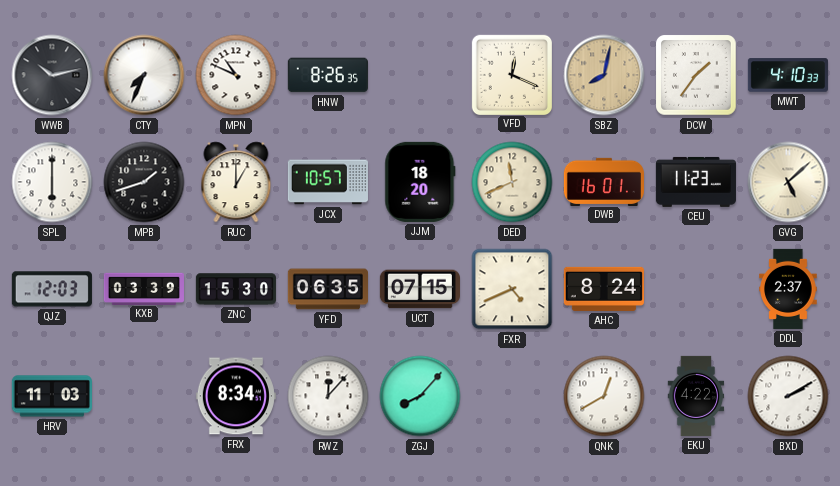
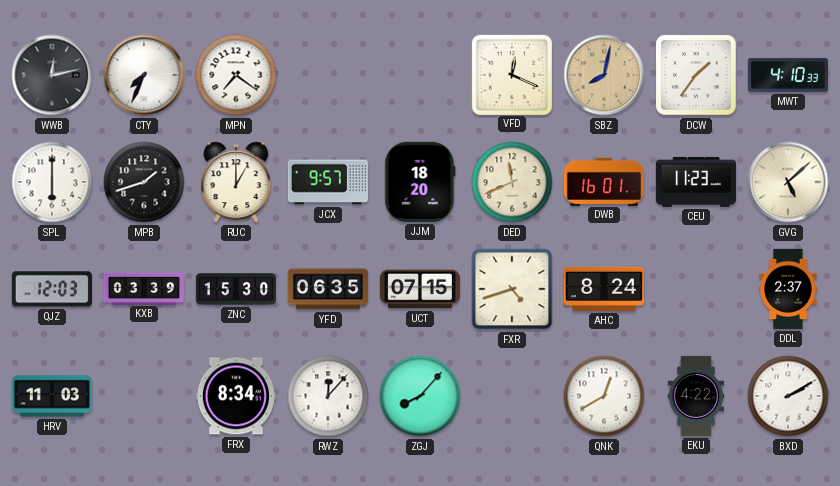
WWB: 10:13 -> 12:13
MPN: 10:49 -> 7:21
HNW: 8:26 -> none
JCX: 10:57 -> 9:57
FXR: 4:41 -> 4:42
